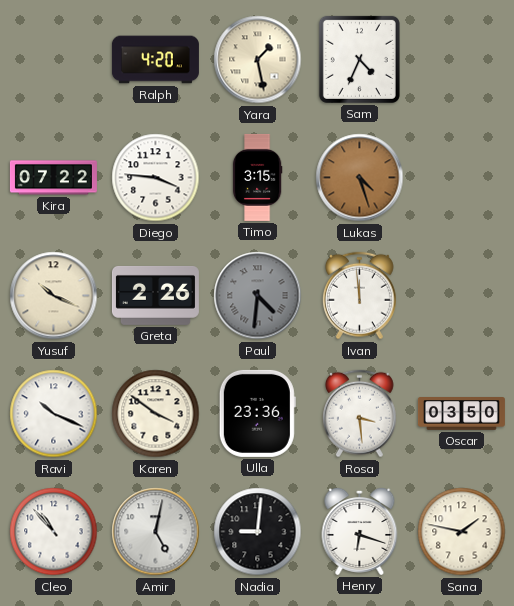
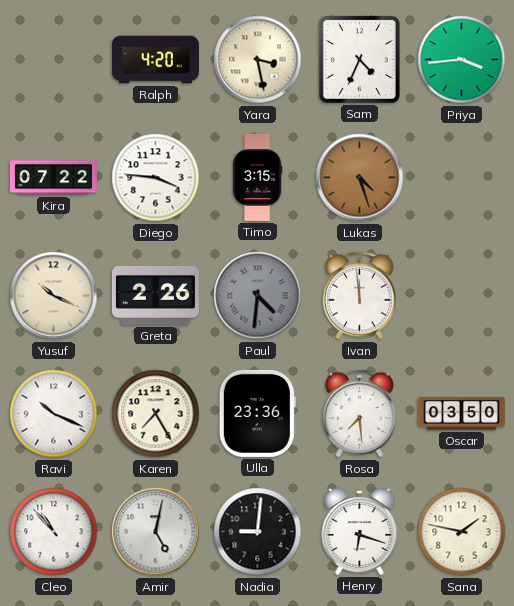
Yara: 1:28 -> 3:28
Priya: none -> 3:44
Karen: 3:51 -> 7:25
Rosa: 3:29 -> 7:29
